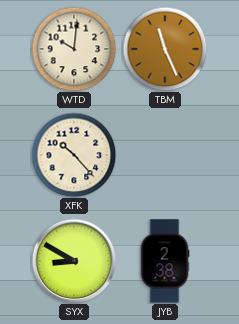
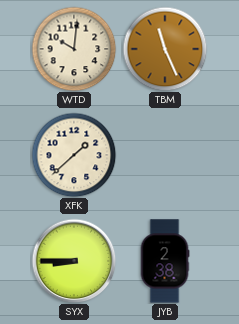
XFK: 10:23 -> 1:38
SYX: 8:50 -> 8:45
